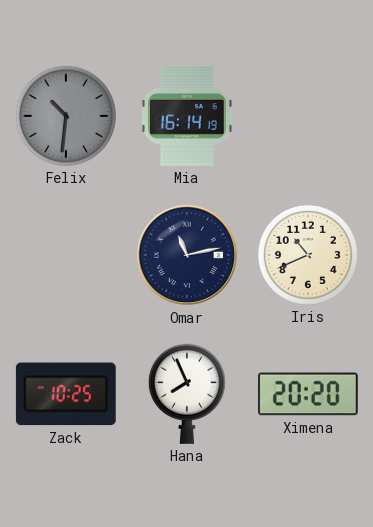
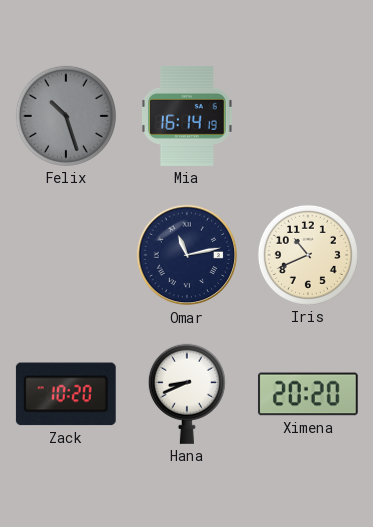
Felix: 10:31 -> 10:27
Zack: 10:25 -> 10:20
Hana: 7:56 -> 8:41
